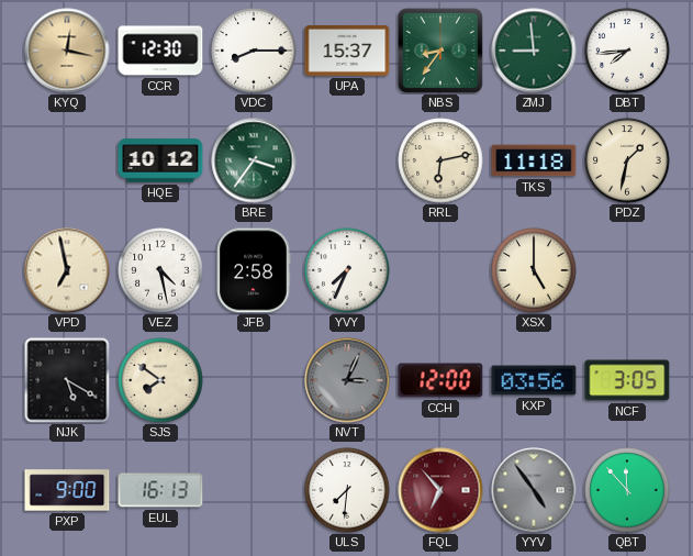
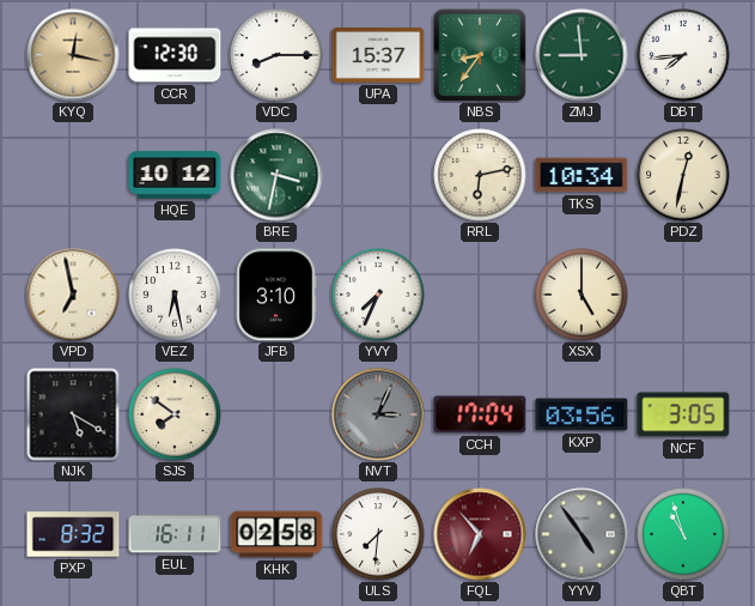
BRE: 3:36 -> 3:32
TKS: 11:18 -> 10:34
PDZ: 1:32 -> 12:32
VEZ: 4:28 -> 6:28
JFB: 2:58 -> 3:10
CCH: 12:00 -> 17:04
PXP: 9:00 -> 8:32
EUL: 16:13 -> 16:11
KHK: none -> 02:58
QBT: 11:53 -> 10:57
